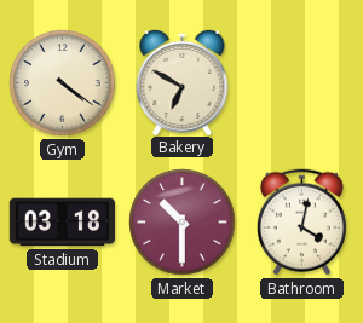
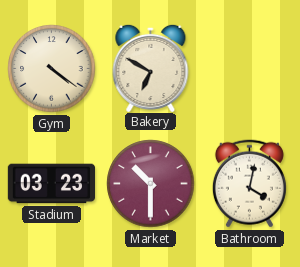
Stadium: 03:18 -> 03:23
